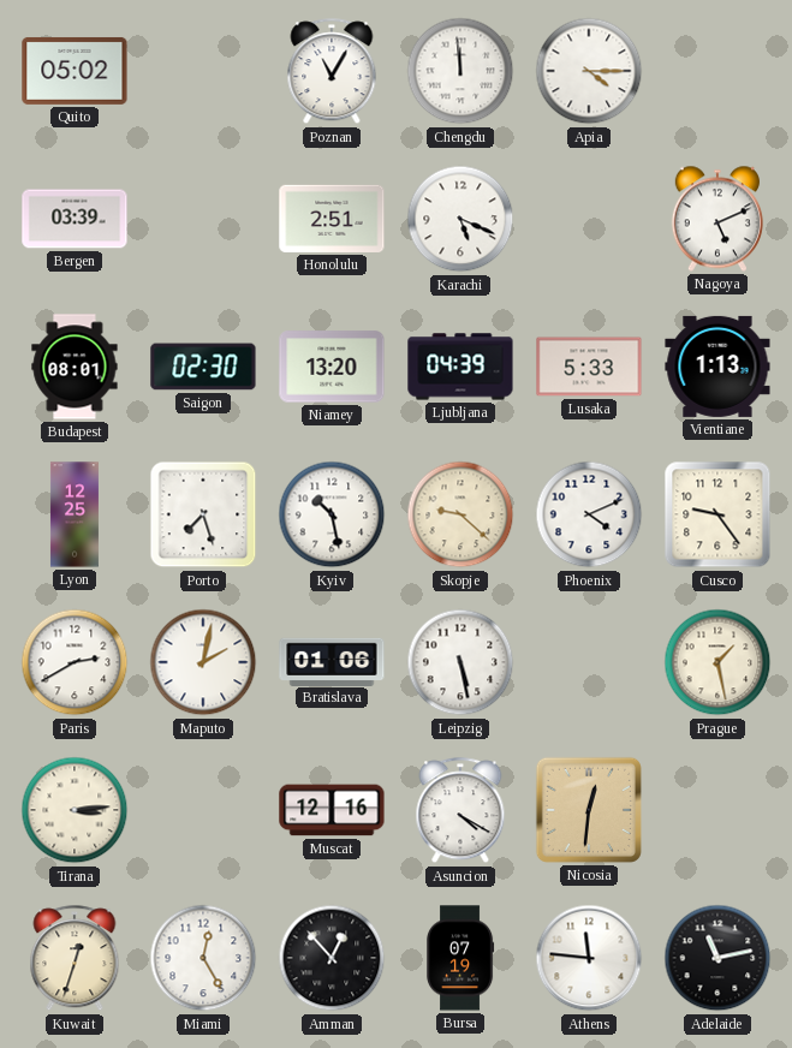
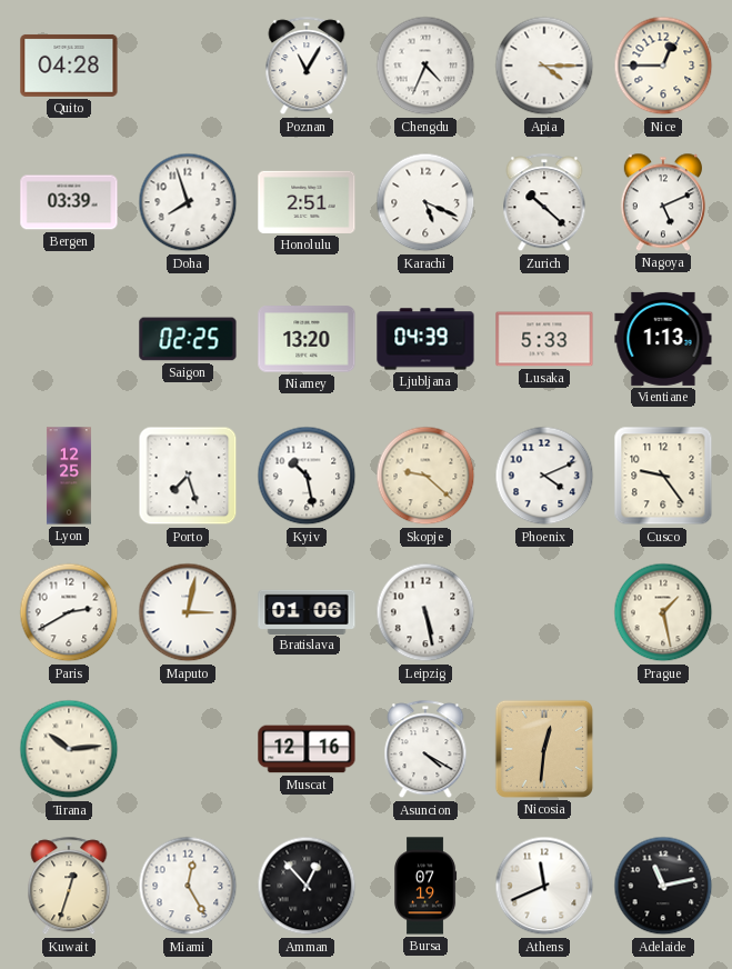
Quito: 05:02 -> 04:28
Chengdu: 11:59 -> 4:34
Nice: none -> 12:45
Doha: none -> 7:57
Zurich: none -> 10:22
Budapest: 08:01 -> none
Saigon: 02:30 -> 02:25
Maputo: 2:02 -> 3:02
Tirana: 3:14 -> 10:14
Athens: 11:46 -> 11:41
